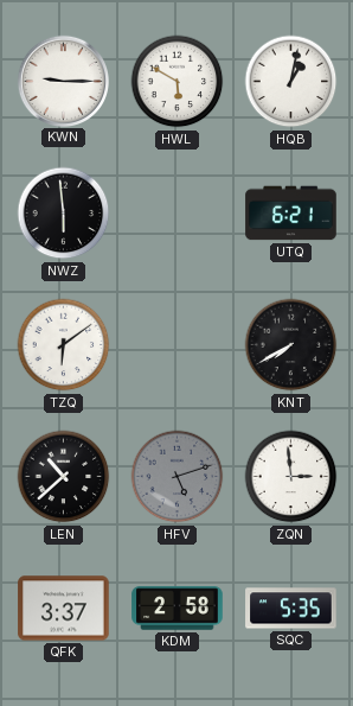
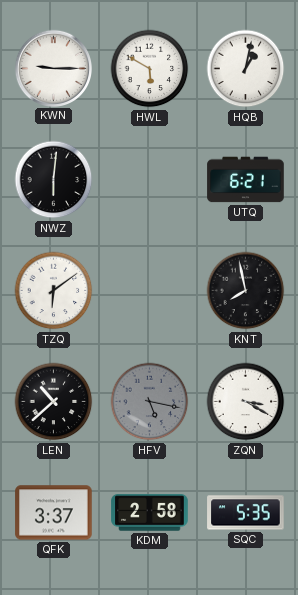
NWZ: 5:59 -> 6:01
KNT: 7:40 -> 7:58
HFV: 5:12 -> 5:17
ZQN: 2:59 -> 3:20
